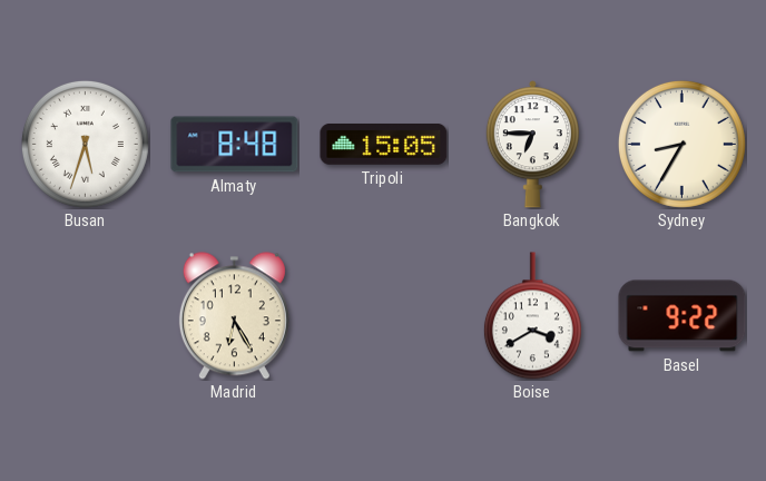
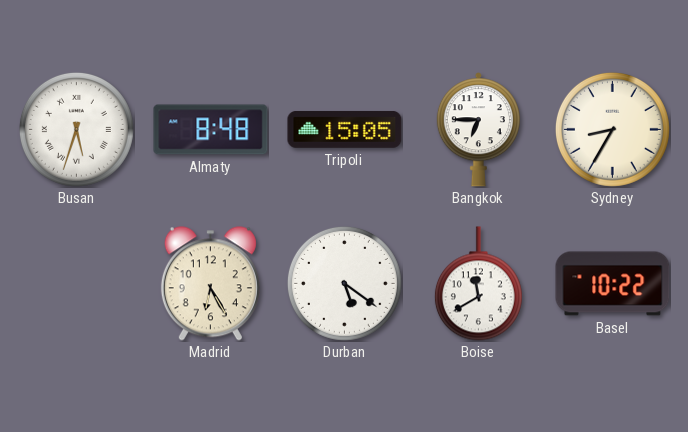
Durban: none -> 5:21
Boise: 3:40 -> 11:40
Basel: 9:22 -> 10:22
